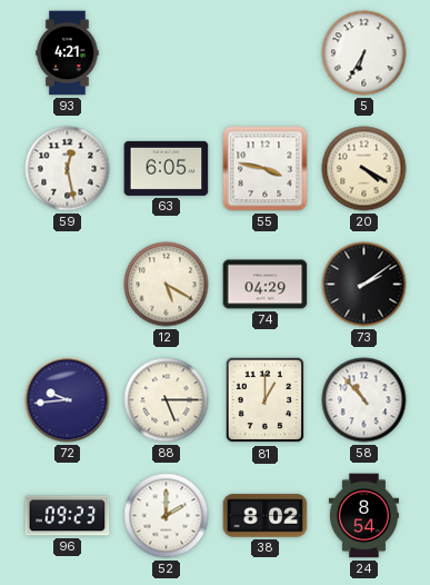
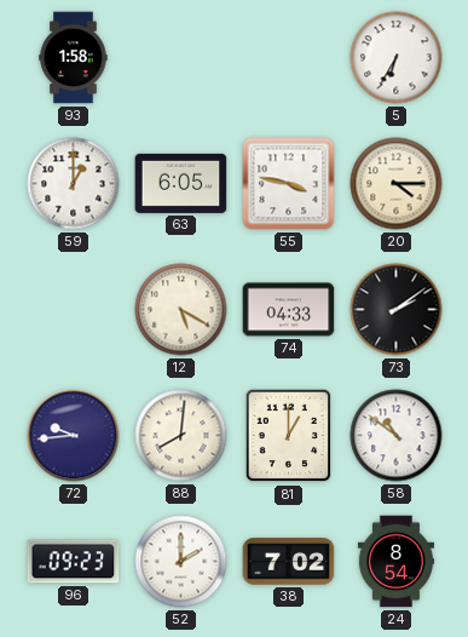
93: 4:21 -> 1:58
59: 12:28 -> 1:00
20: 4:20 -> 4:15
74: 04:29 -> 04:33
88: 5:15 -> 8:01
58: 10:53 -> 10:51
38: 8:02 -> 7:02
